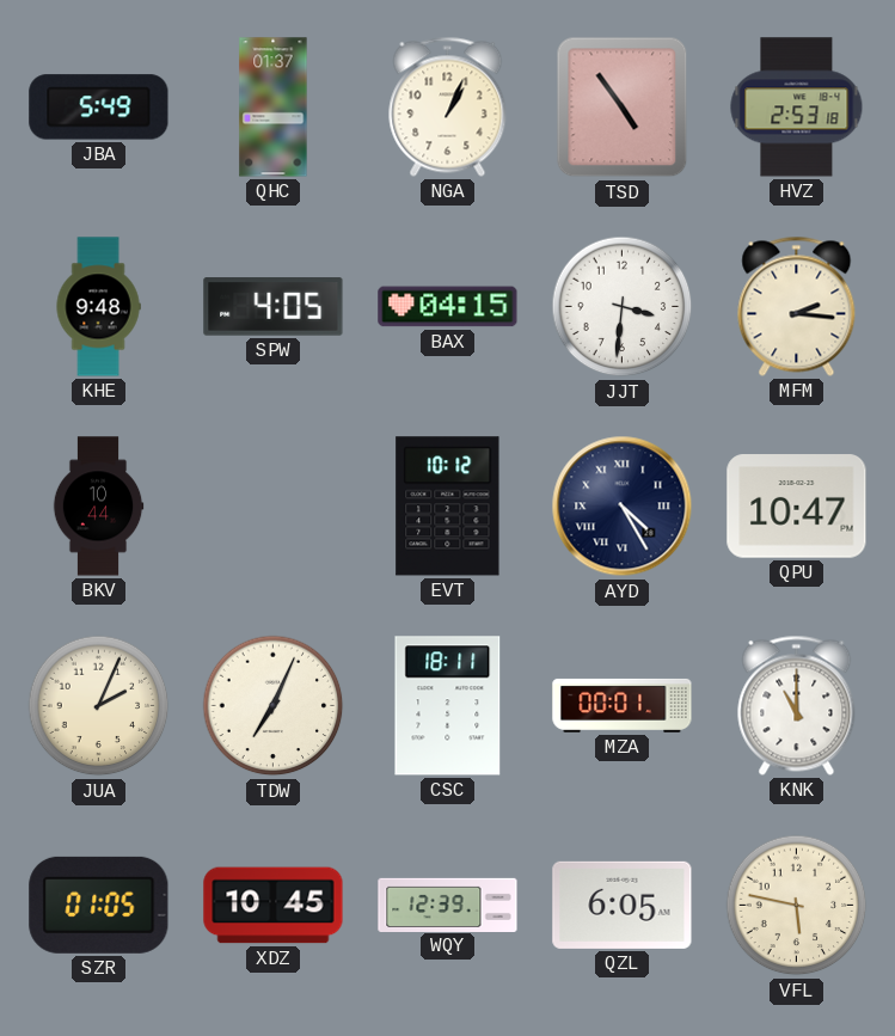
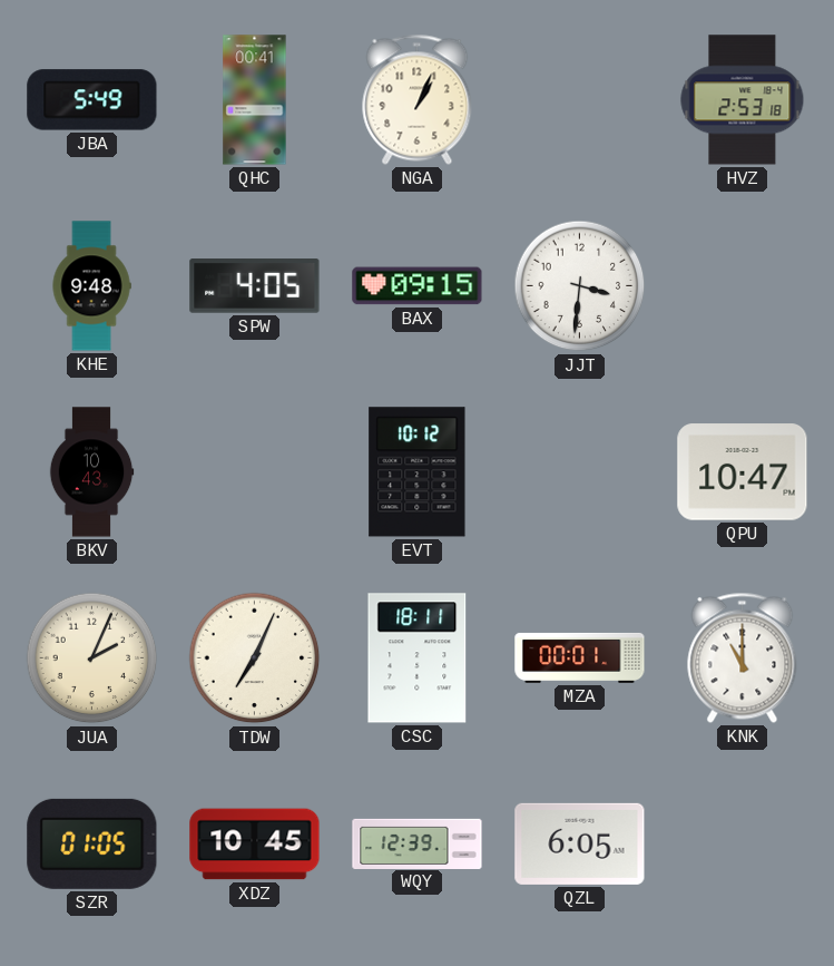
QHC: 01:37 -> 00:41
TSD: 4:54 -> none
BAX: 04:15 -> 09:15
MFM: 2:16 -> none
BKV: 10:44 -> 10:43
AYD: 4:25 -> none
VFL: 5:47 -> none
